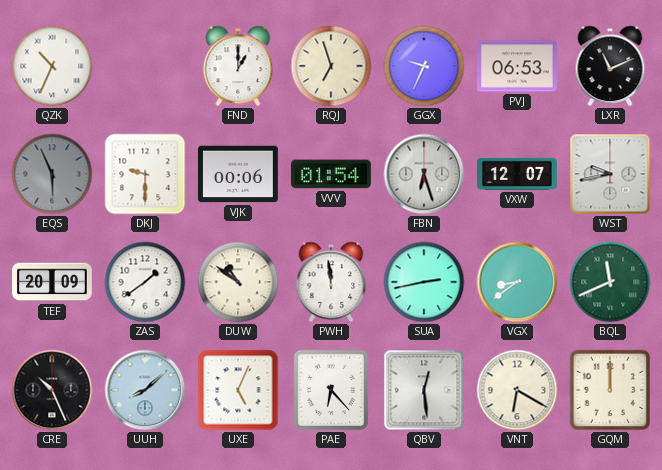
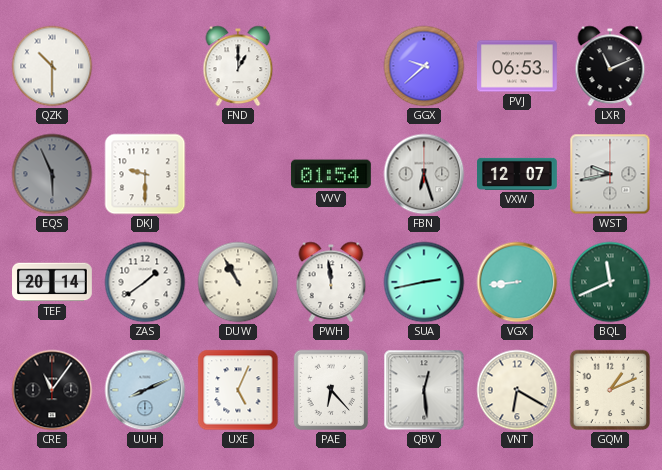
QZK: 10:34 -> 10:30
RQJ: 6:57 -> none
GGX: 9:34 -> 9:38
VJK: 00:06 -> none
TEF: 20:09 -> 20:14
DUW: 10:51 -> 10:55
VGX: 8:39 -> 8:44
CRE: 10:26 -> 11:06
UUH: 8:08 -> 8:11
GQM: 12:00 -> 1:11
